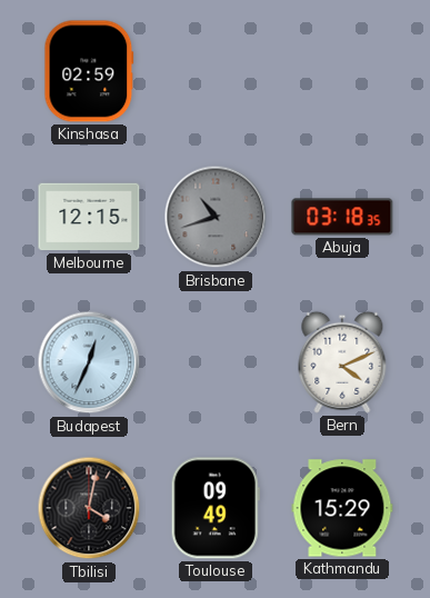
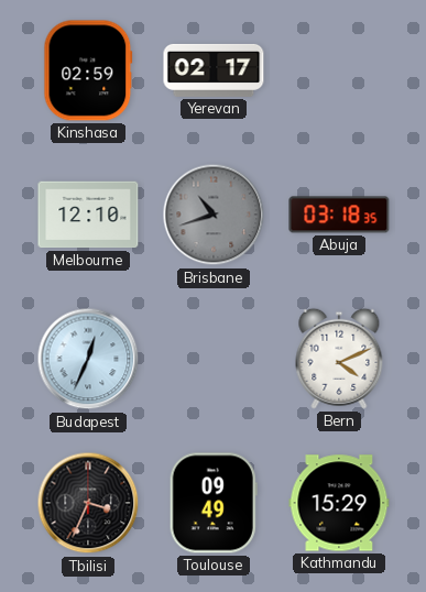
Yerevan: none -> 02:17
Melbourne: 12:15 -> 12:10
Tbilisi: 4:02 -> 3:34
